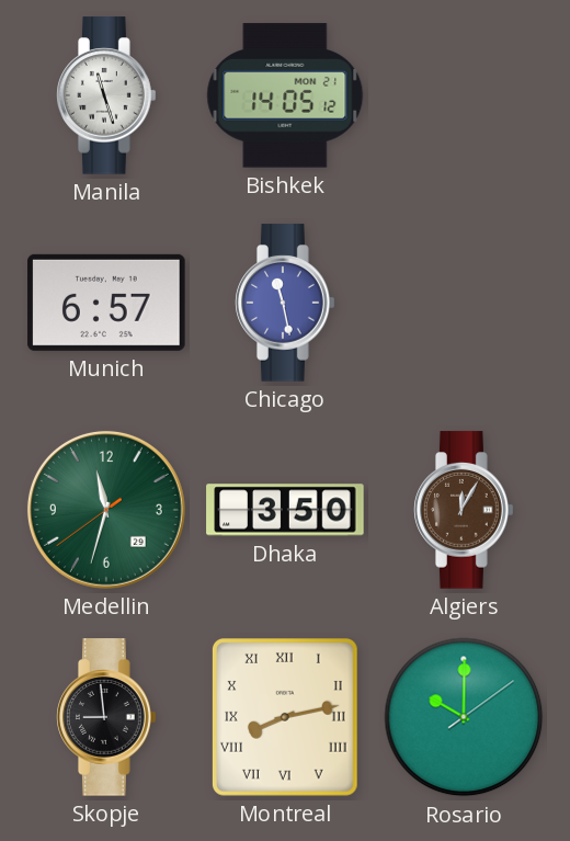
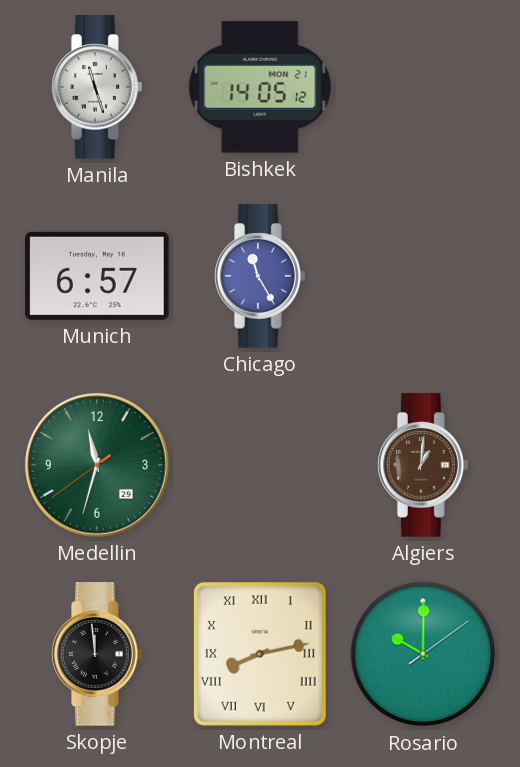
Chicago: 11:28 -> 11:25
Dhaka: 3:50 -> none
Algiers: 12:05 -> 1:01
Skopje: 8:59 -> 11:59
